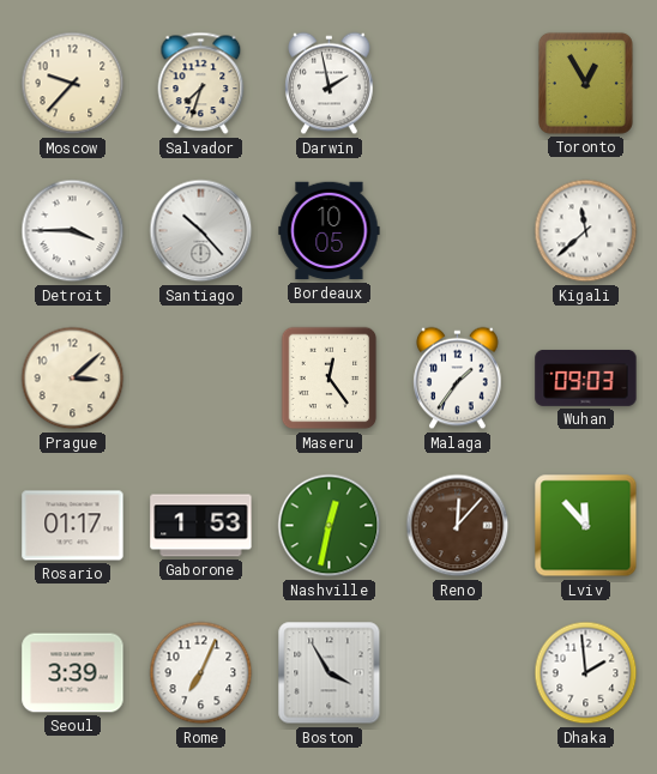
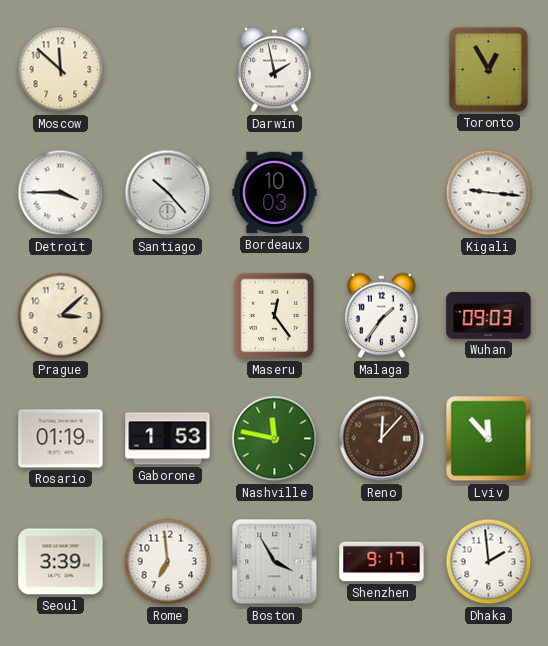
Moscow: 9:37 -> 11:52
Salvador: 7:33 -> none
Bordeaux: 10:05 -> 10:03
Kigali: 11:38 -> 9:16
Rosario: 01:17 -> 01:19
Nashville: 12:32 -> 11:47
Rome: 7:04 -> 6:59
Shenzhen: none -> 9:17
